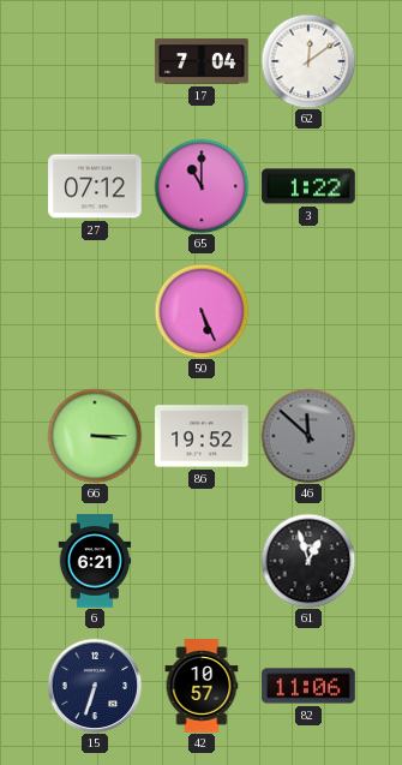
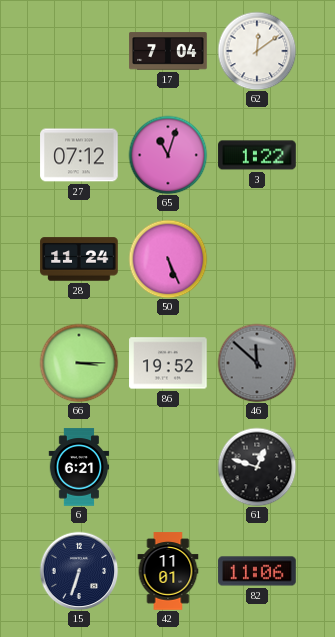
65: 11:00 -> 11:03
28: none -> 11:24
61: 12:57 -> 12:48
42: 10:57 -> 11:01
